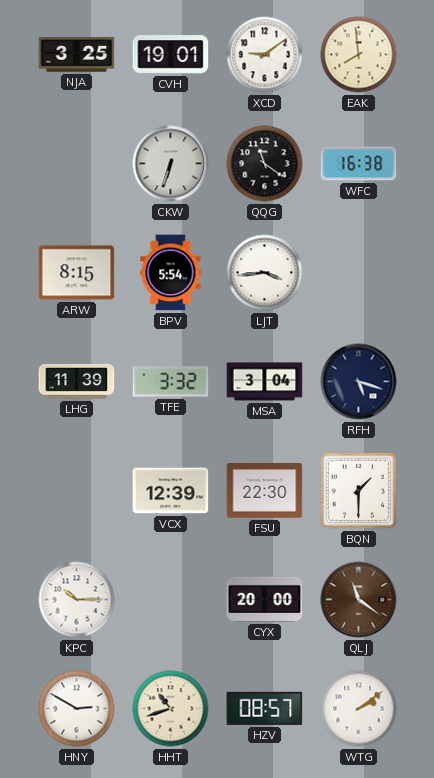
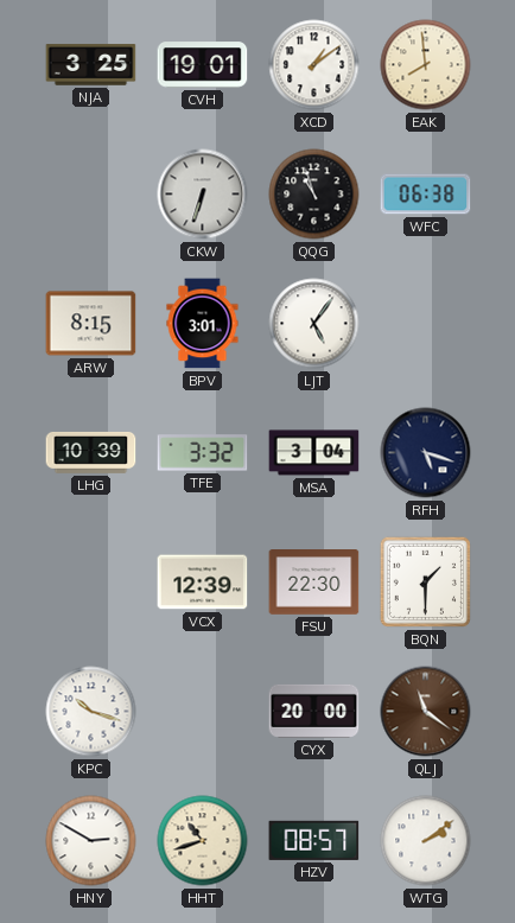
XCD: 9:09 -> 1:09
QQG: 11:21 -> 10:57
WFC: 16:38 -> 06:38
BPV: 5:54 -> 3:01
LJT: 3:44 -> 5:06
LHG: 11:39 -> 10:39
KPC: 10:15 -> 10:18
